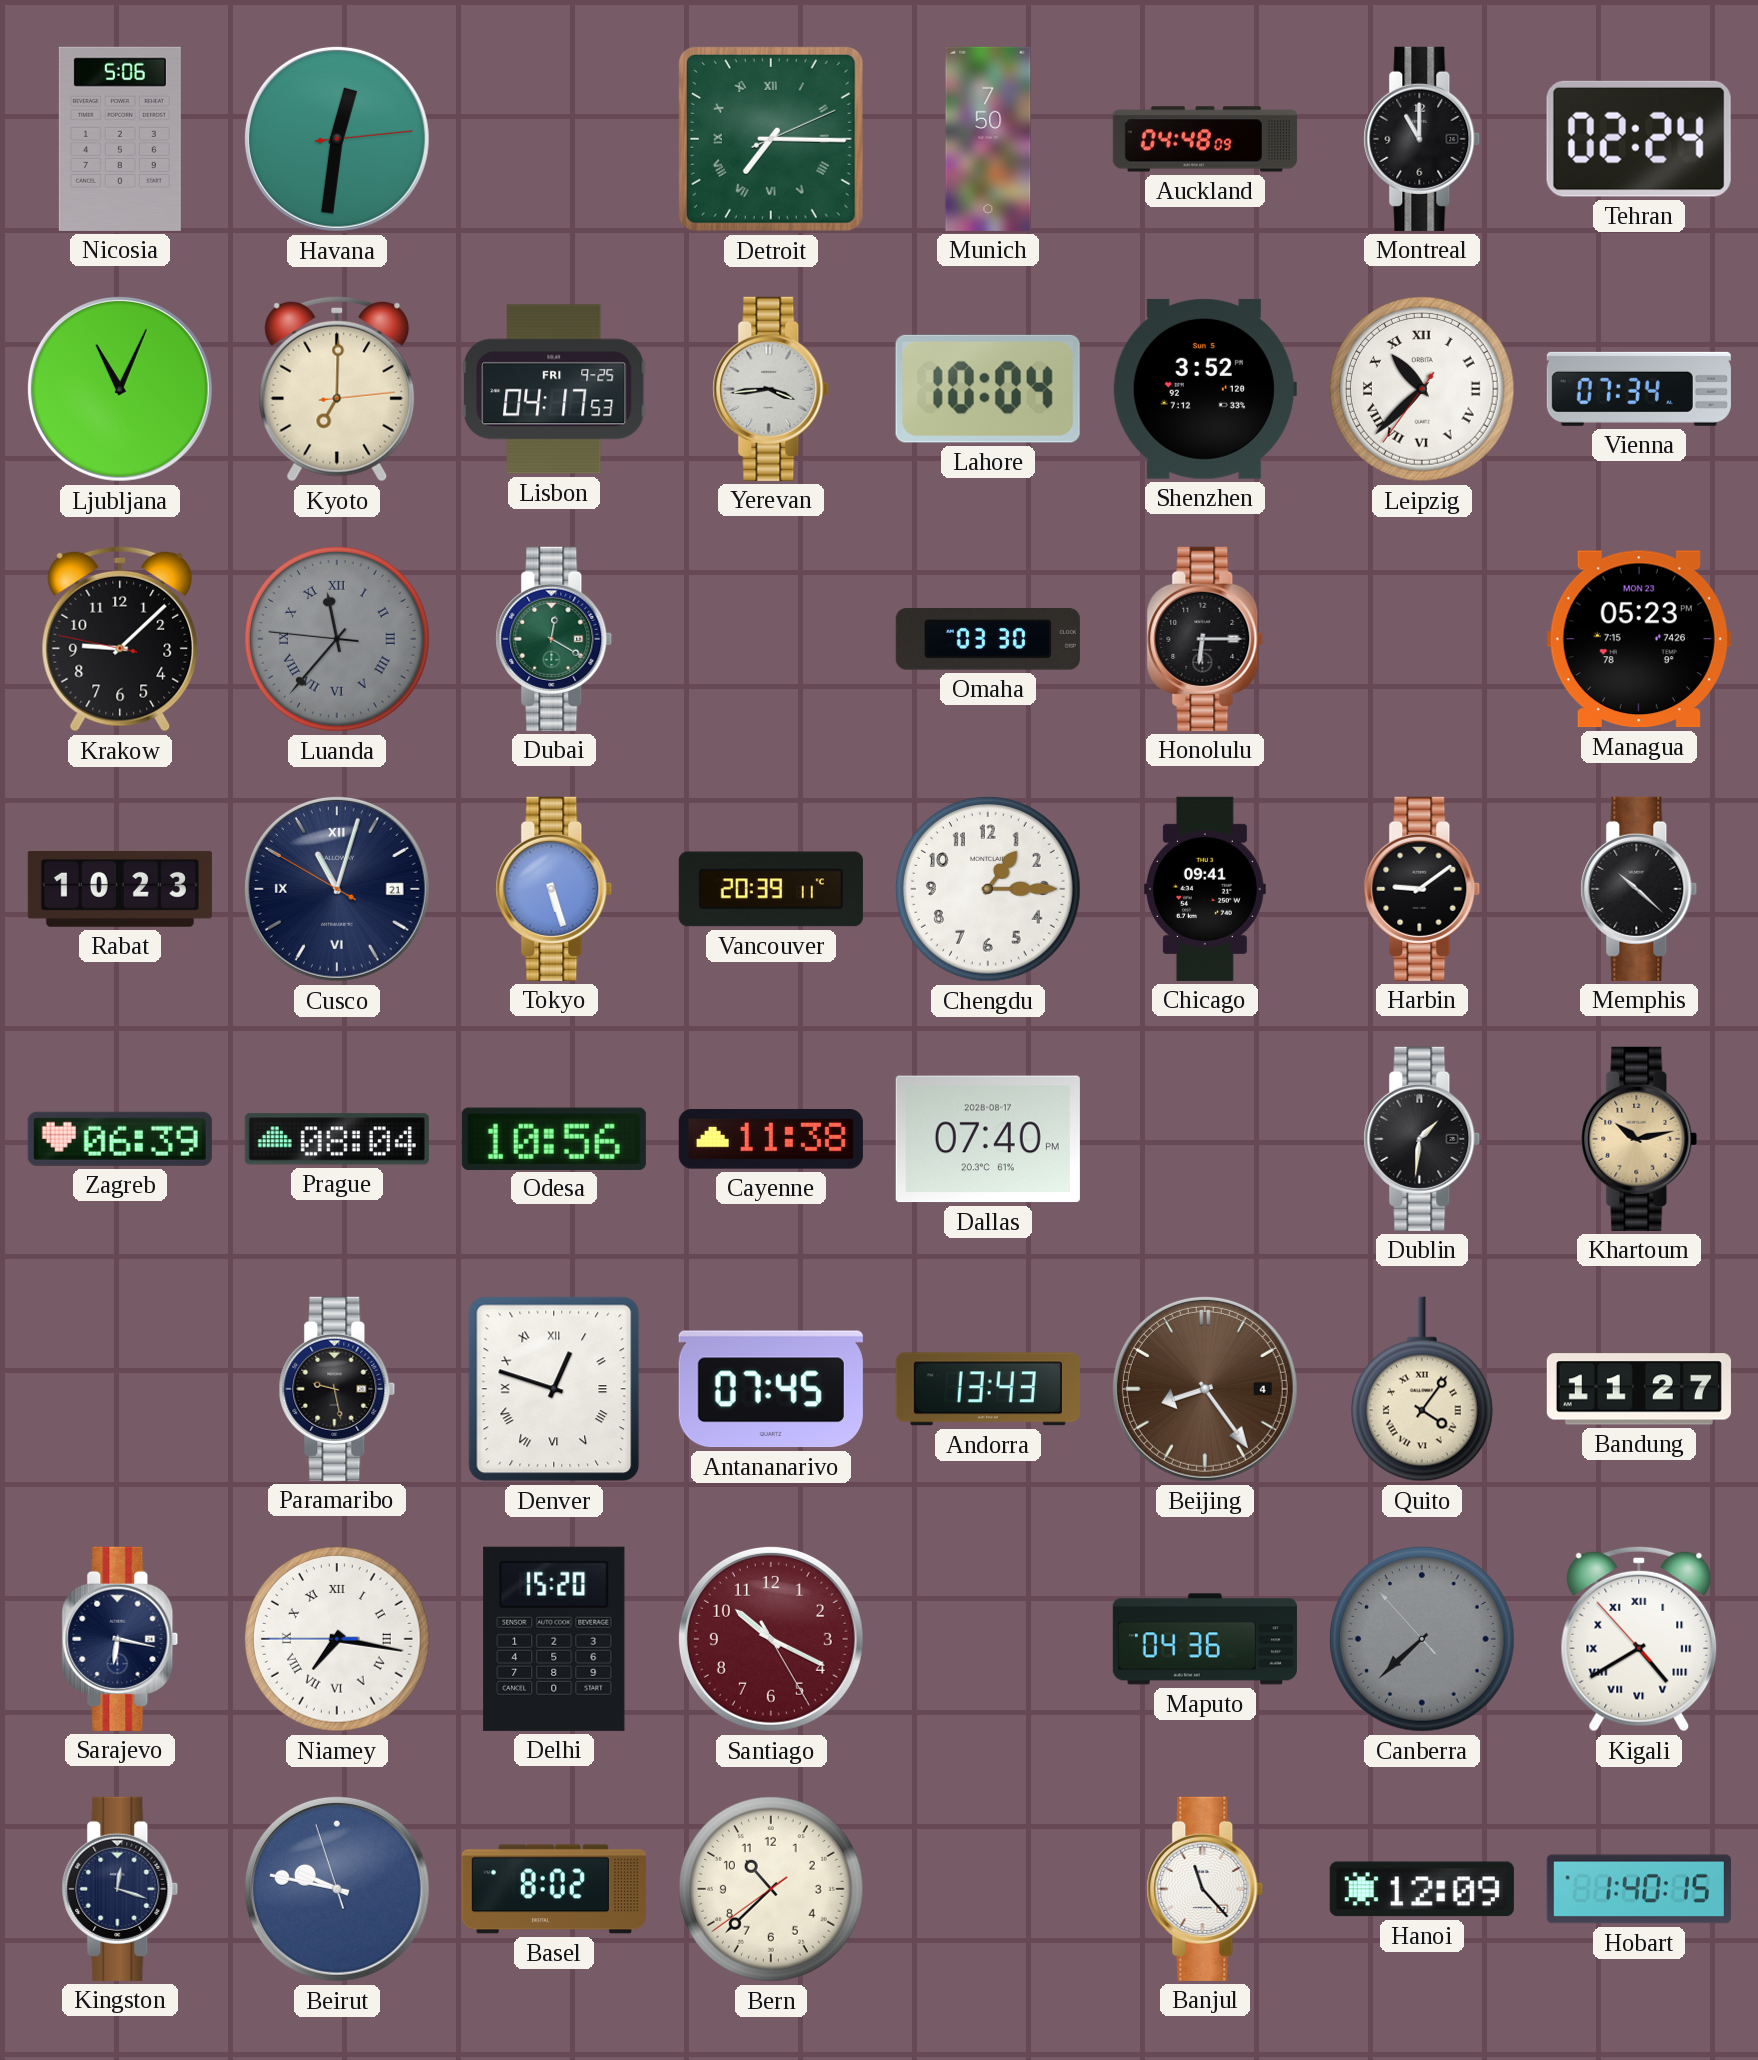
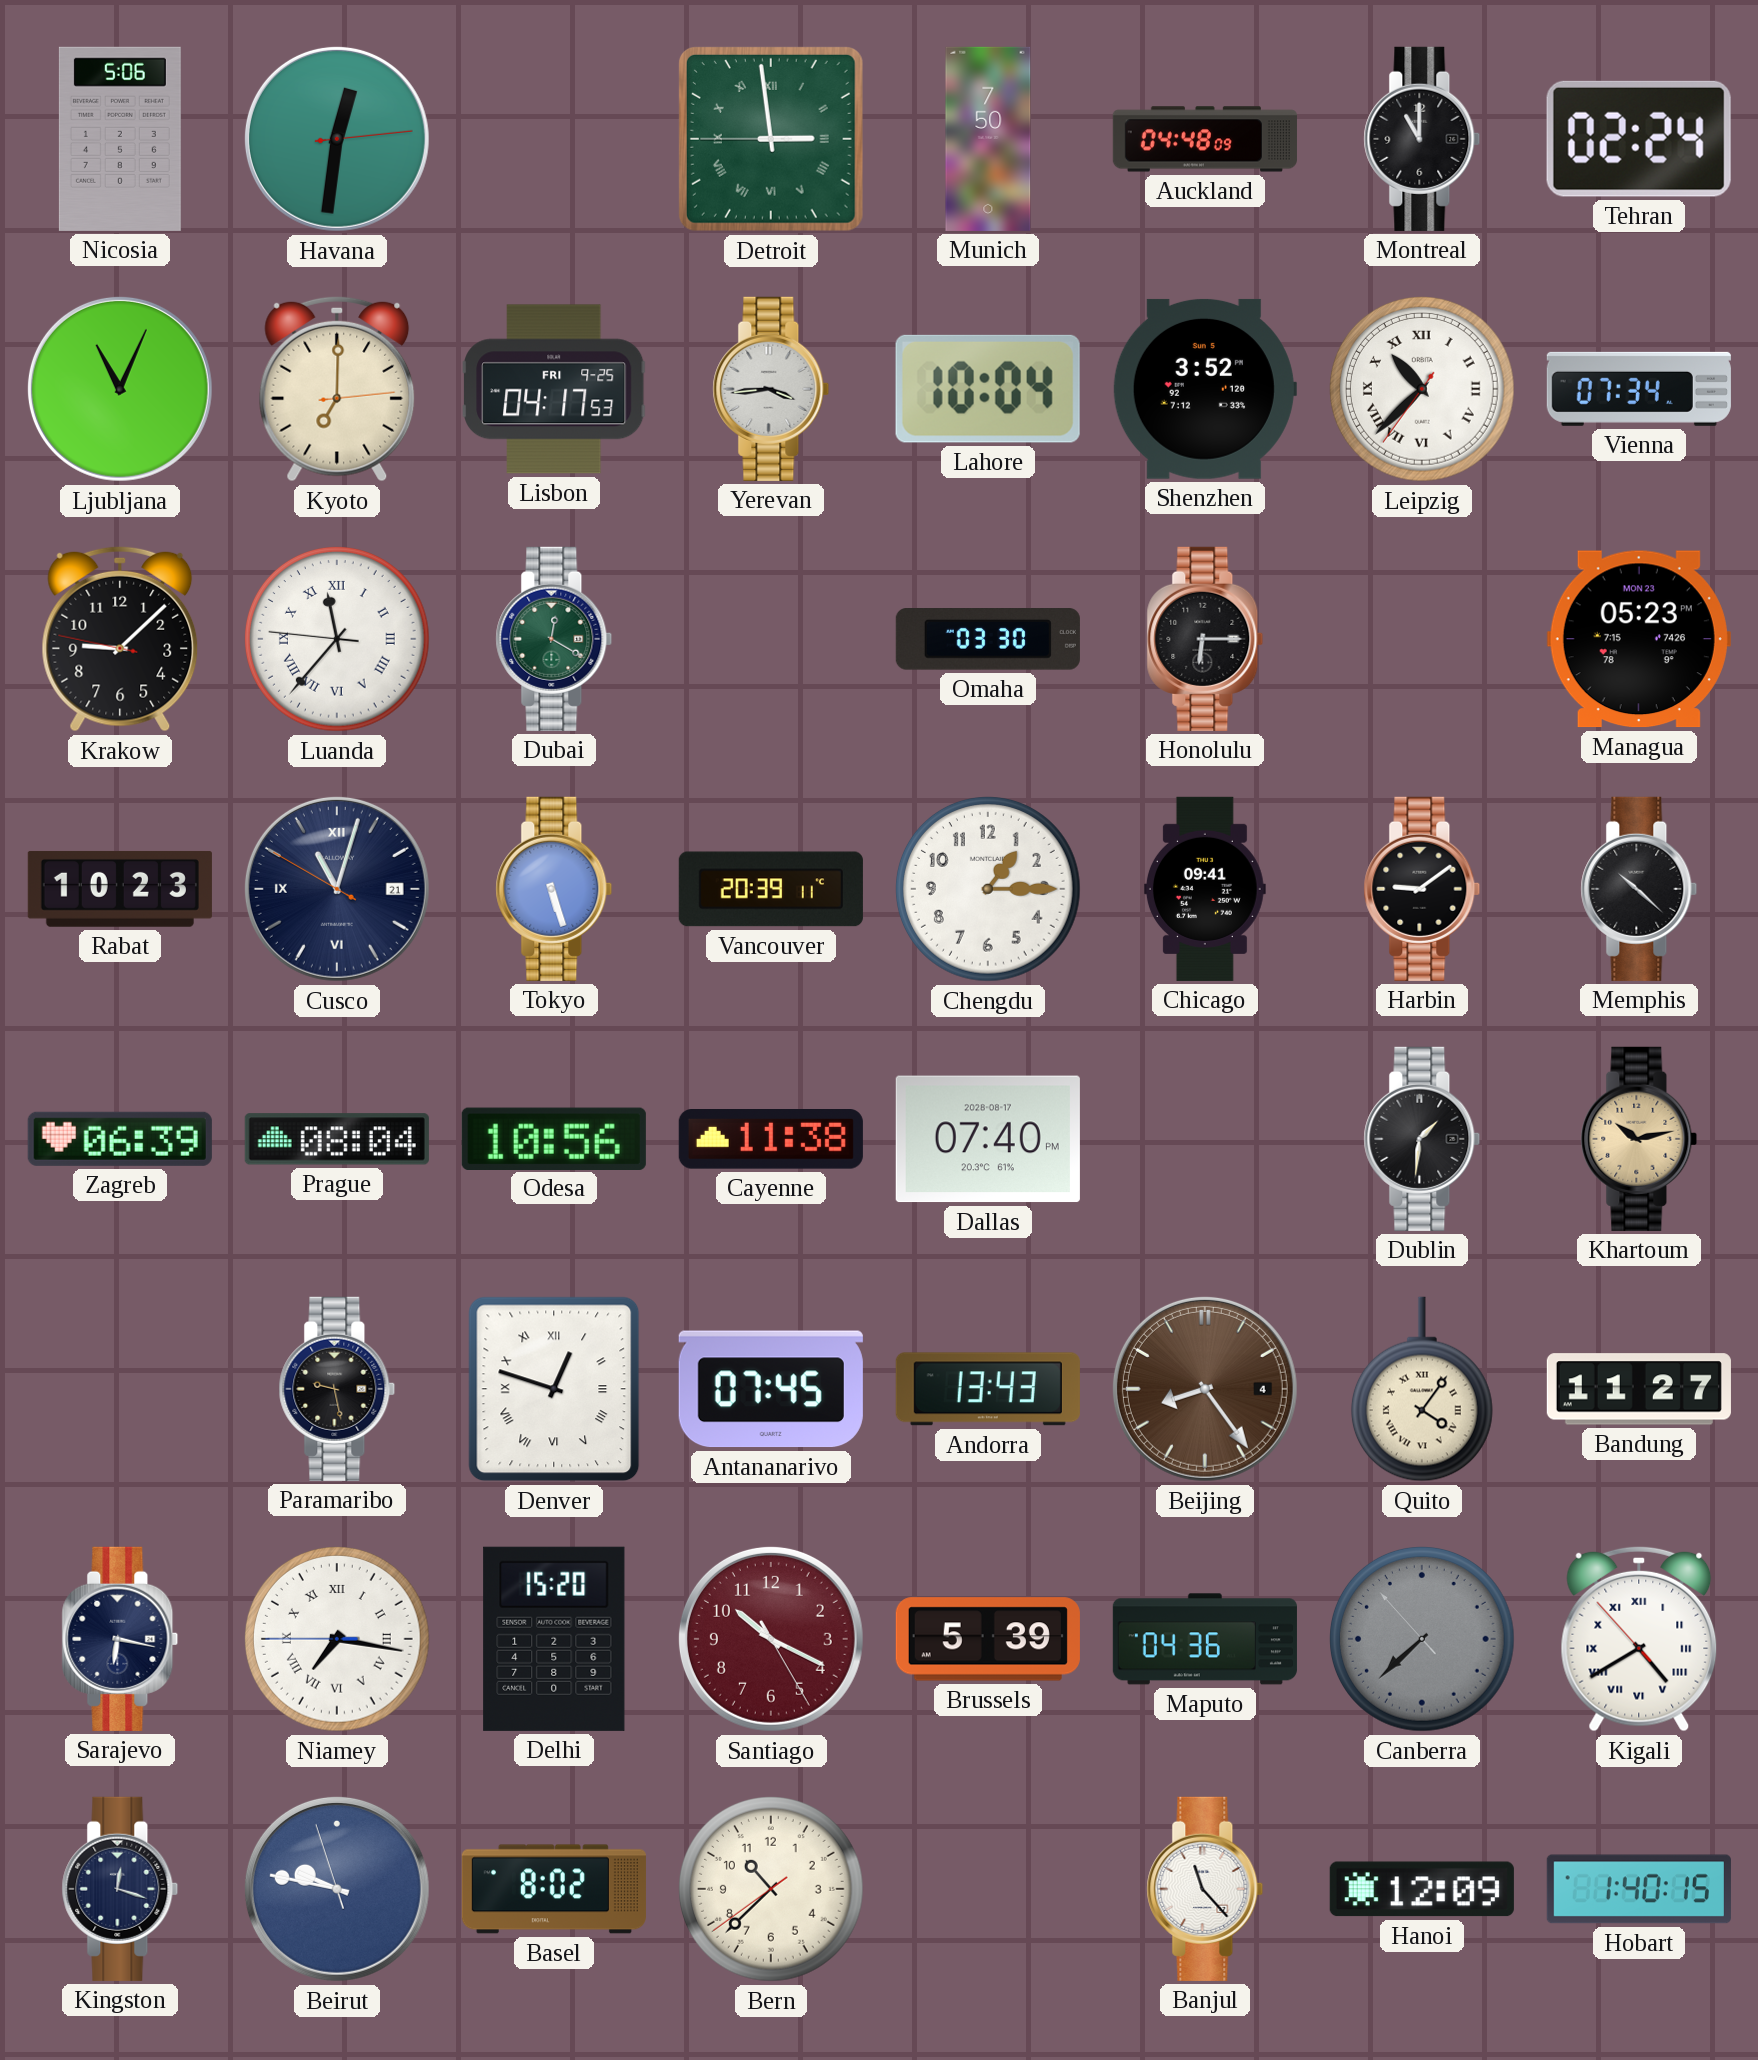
Detroit: 7:15 -> 2:58
Luanda dial: grey -> white
Brussels: none -> 5:39
